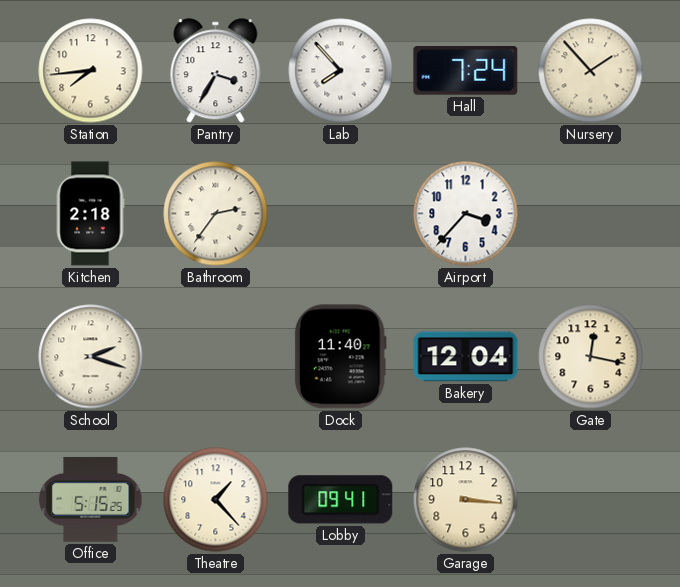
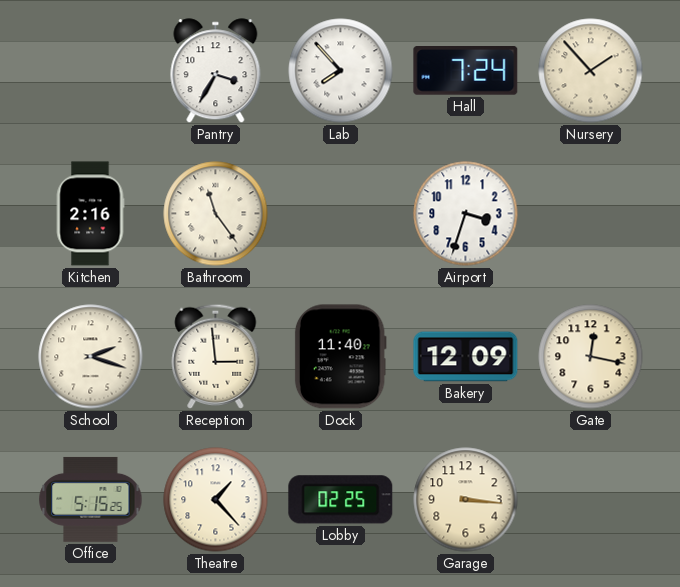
Station: 7:44 -> none
Kitchen: 2:18 -> 2:16
Bathroom: 2:36 -> 11:24
Airport: 3:37 -> 3:33
Reception: none -> 2:59
Bakery: 12:04 -> 12:09
Lobby: 09:41 -> 02:25
